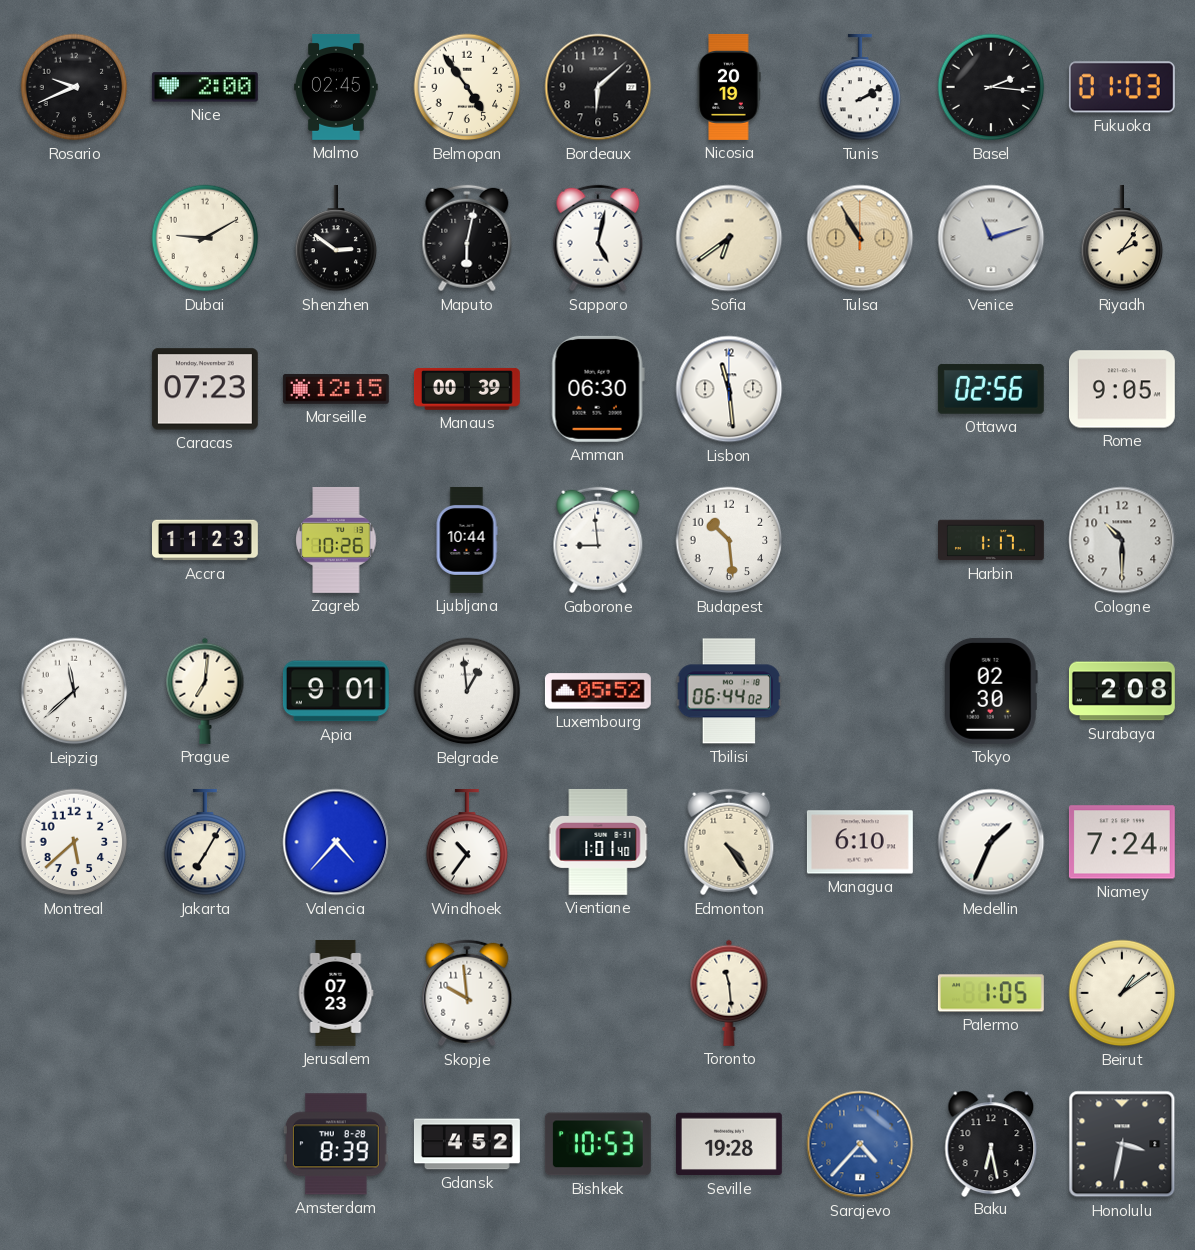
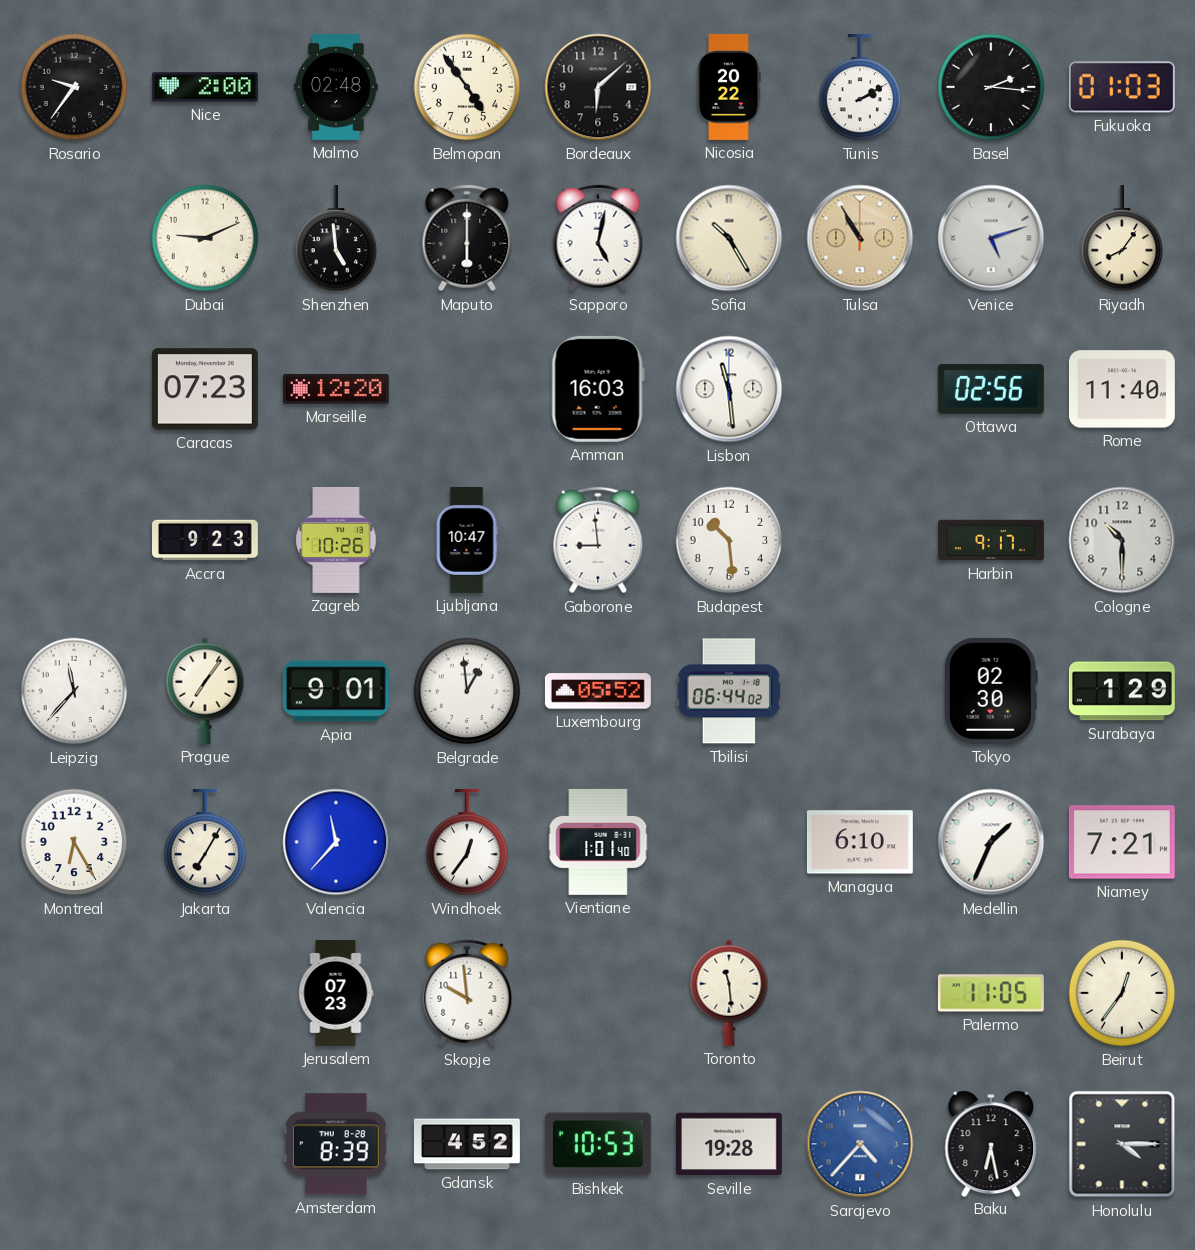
Rosario: 9:41 -> 9:36
Malmo: 02:45 -> 02:48
Nicosia: 20:19 -> 20:22
Dubai: 9:10 -> 9:11
Shenzhen: 2:51 -> 4:59
Maputo: 6:02 -> 6:00
Sofia: 6:39 -> 10:25
Venice: 11:12 -> 5:12
Riyadh: 2:06 -> 8:06
Marseille: 12:15 -> 12:20
Manaus: 00:39 -> none
Amman: 06:30 -> 16:03
Rome: 9:05 -> 11:40
Accra: 11:23 -> 9:23
Ljubljana: 10:44 -> 10:47
Harbin: 1:17 -> 9:17
Leipzig: 11:38 -> 11:37
Prague: 7:01 -> 7:06
Surabaya: 2:08 -> 1:29
Montreal: 5:38 -> 6:25
Valencia: 4:37 -> 11:37
Windhoek: 10:36 -> 12:36
Edmonton: 4:24 -> none
Niamey: 7:24 -> 7:21
Palermo: 1:05 -> 11:05
Beirut: 1:09 -> 12:36
Honolulu: 3:32 -> 4:15
